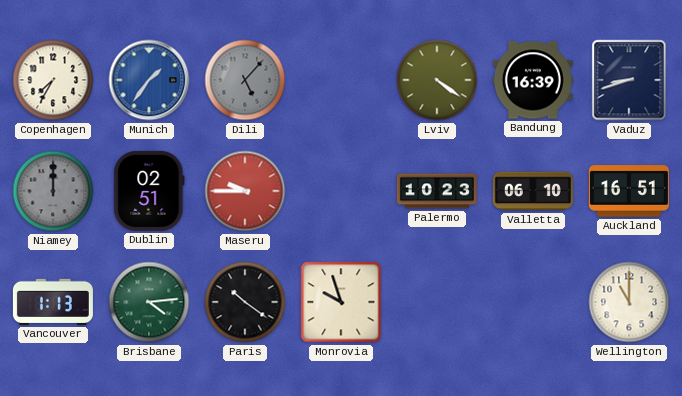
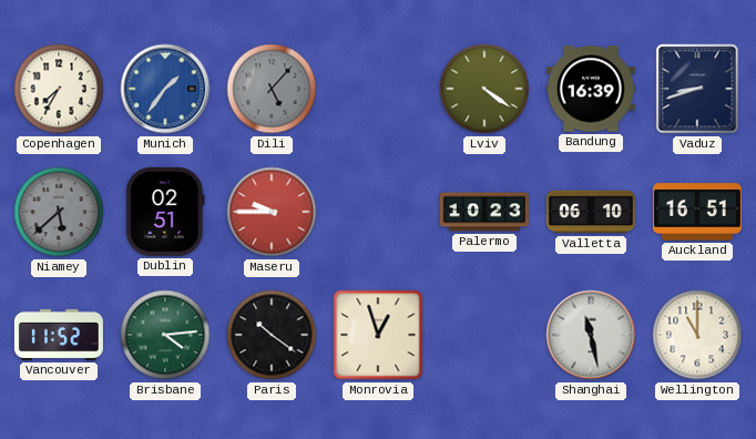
Niamey: 12:00 -> 5:38
Vancouver: 1:13 -> 11:52
Monrovia: 9:57 -> 12:57
Shanghai: none -> 11:28
